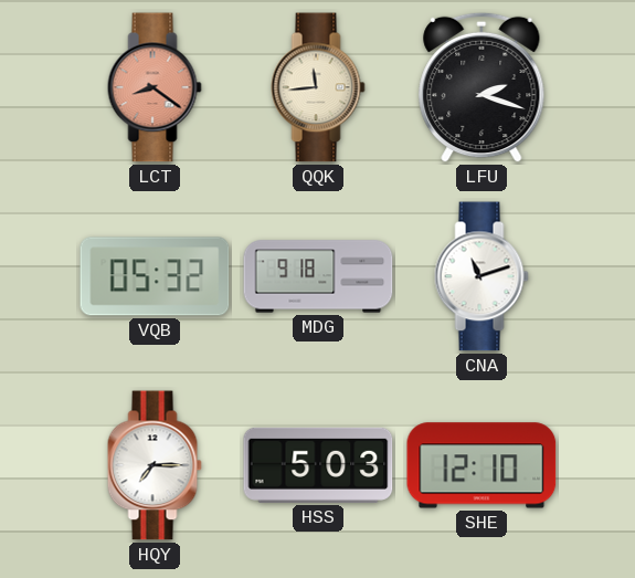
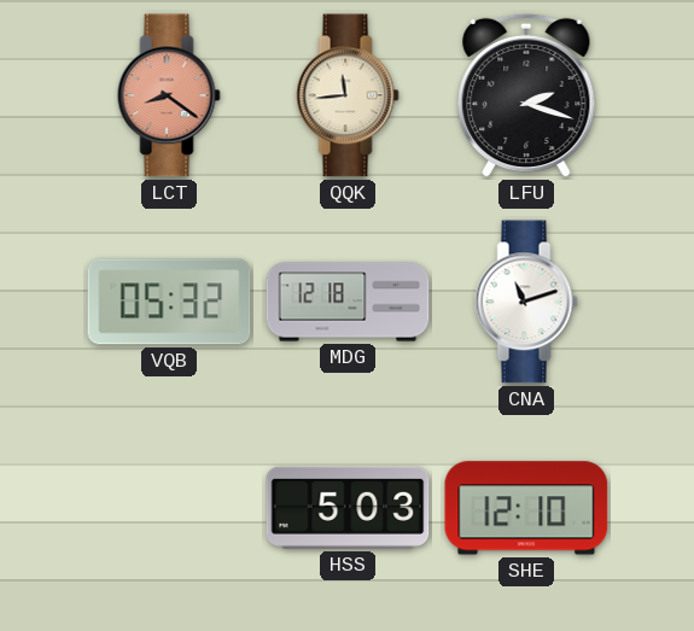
MDG: 9:18 -> 12:18
HQY: 7:15 -> none
